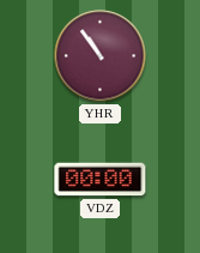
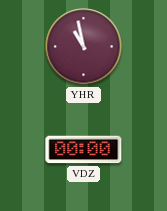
YHR: 10:54 -> 10:58
